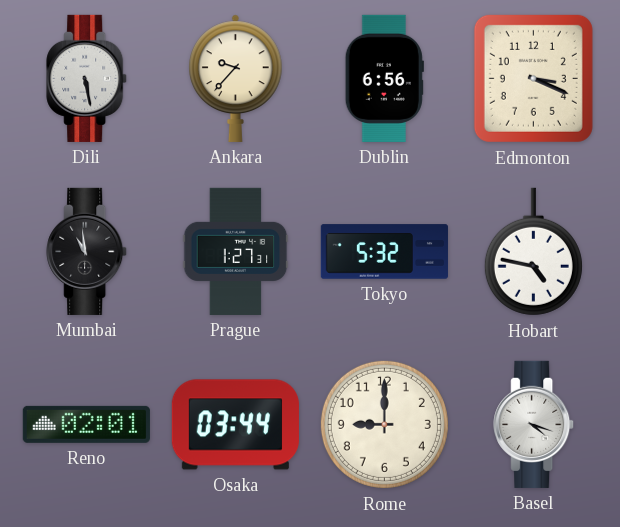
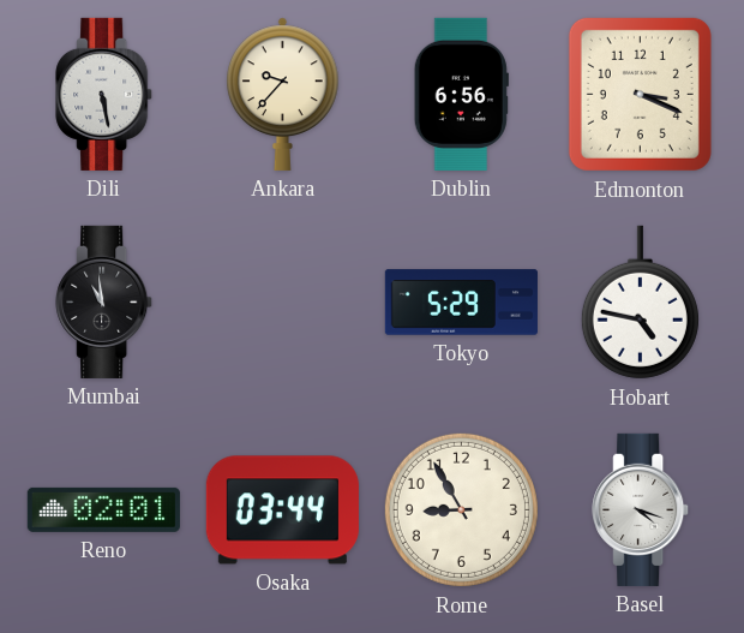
Prague: 1:27 -> none
Tokyo: 5:32 -> 5:29
Rome: 9:00 -> 8:55
